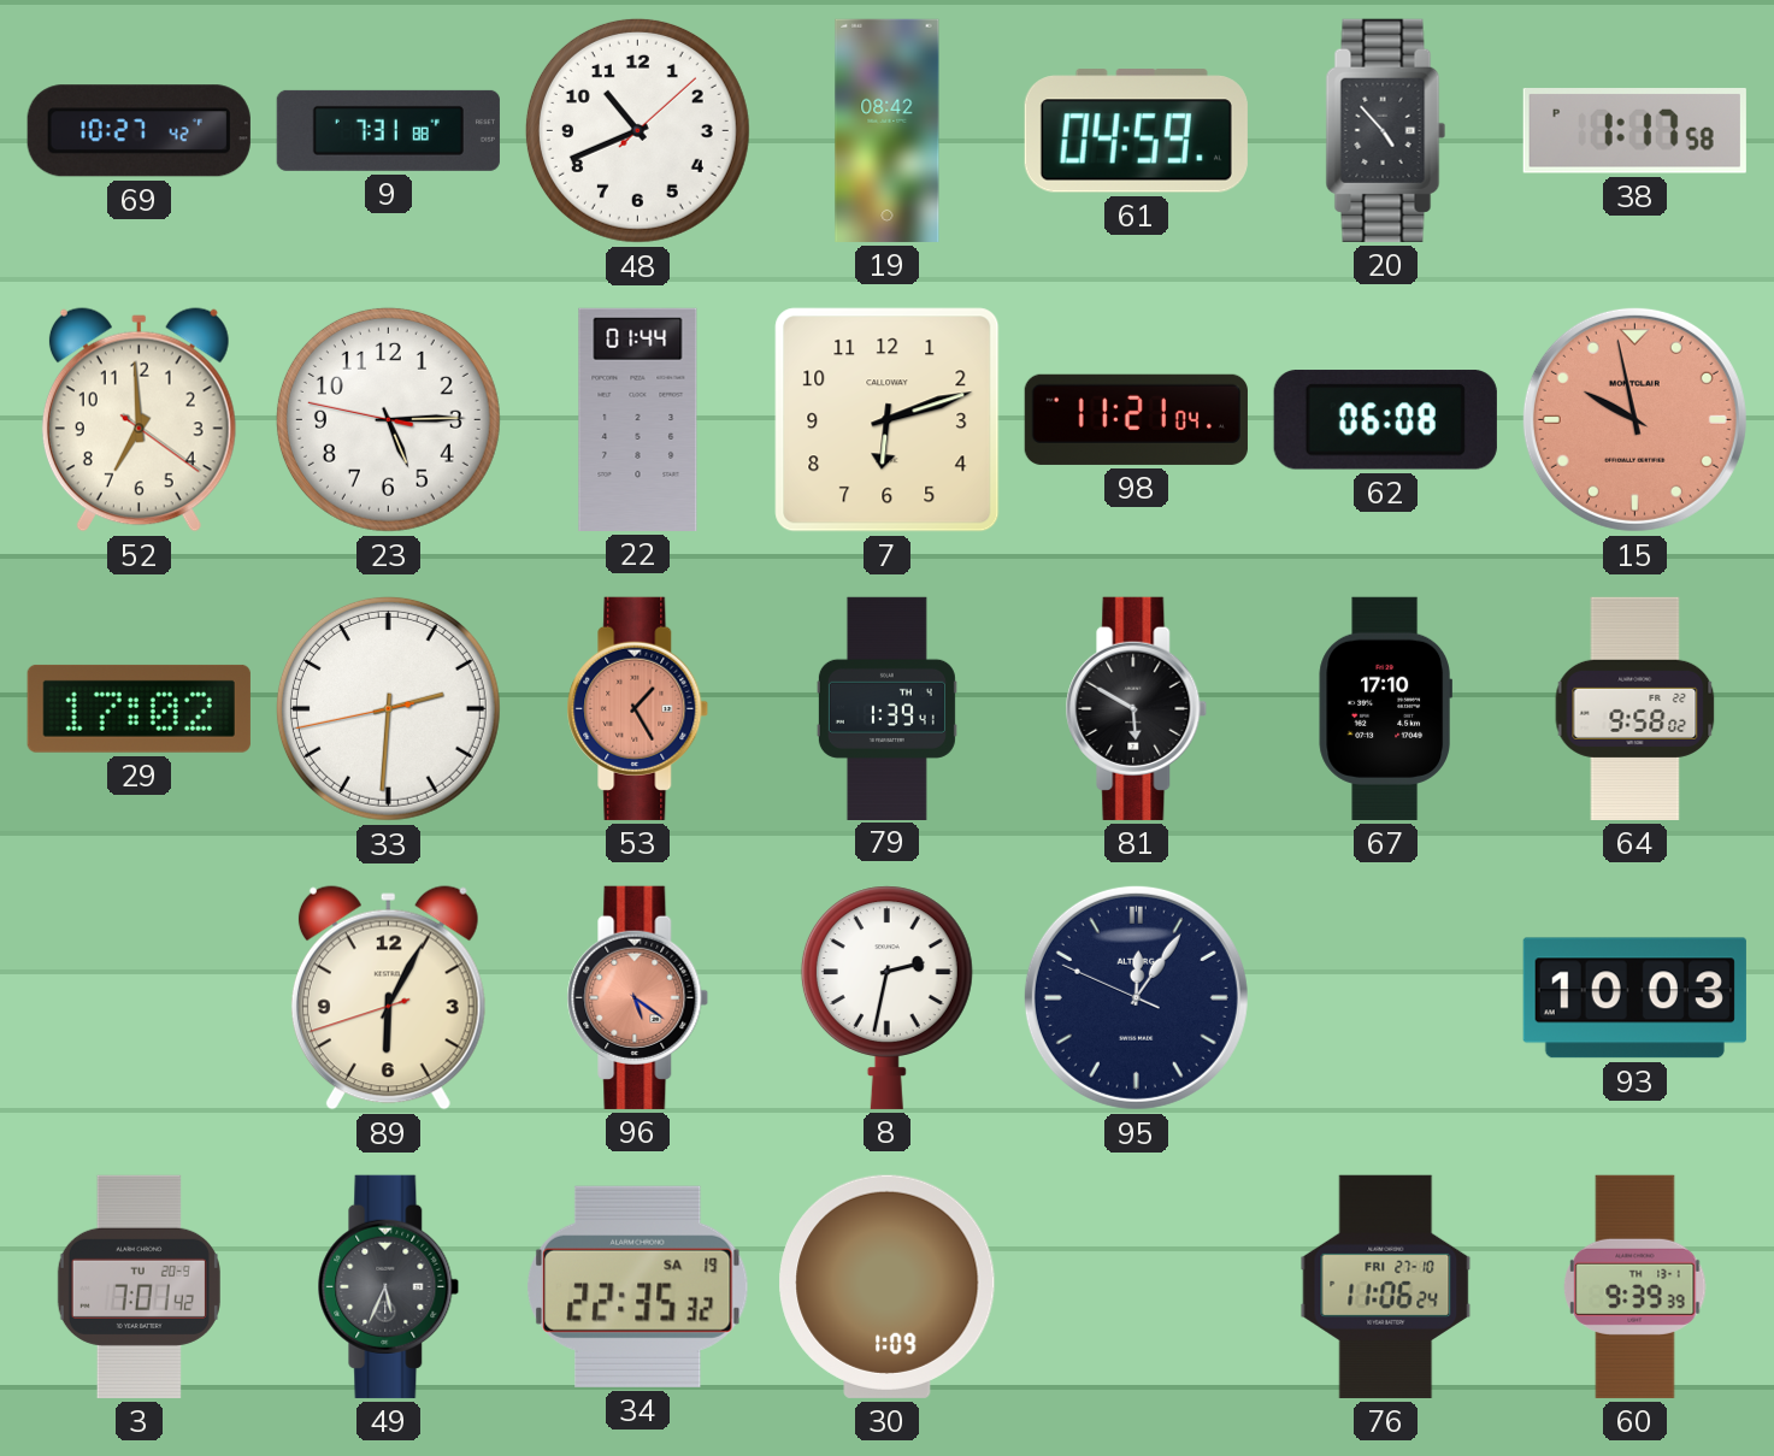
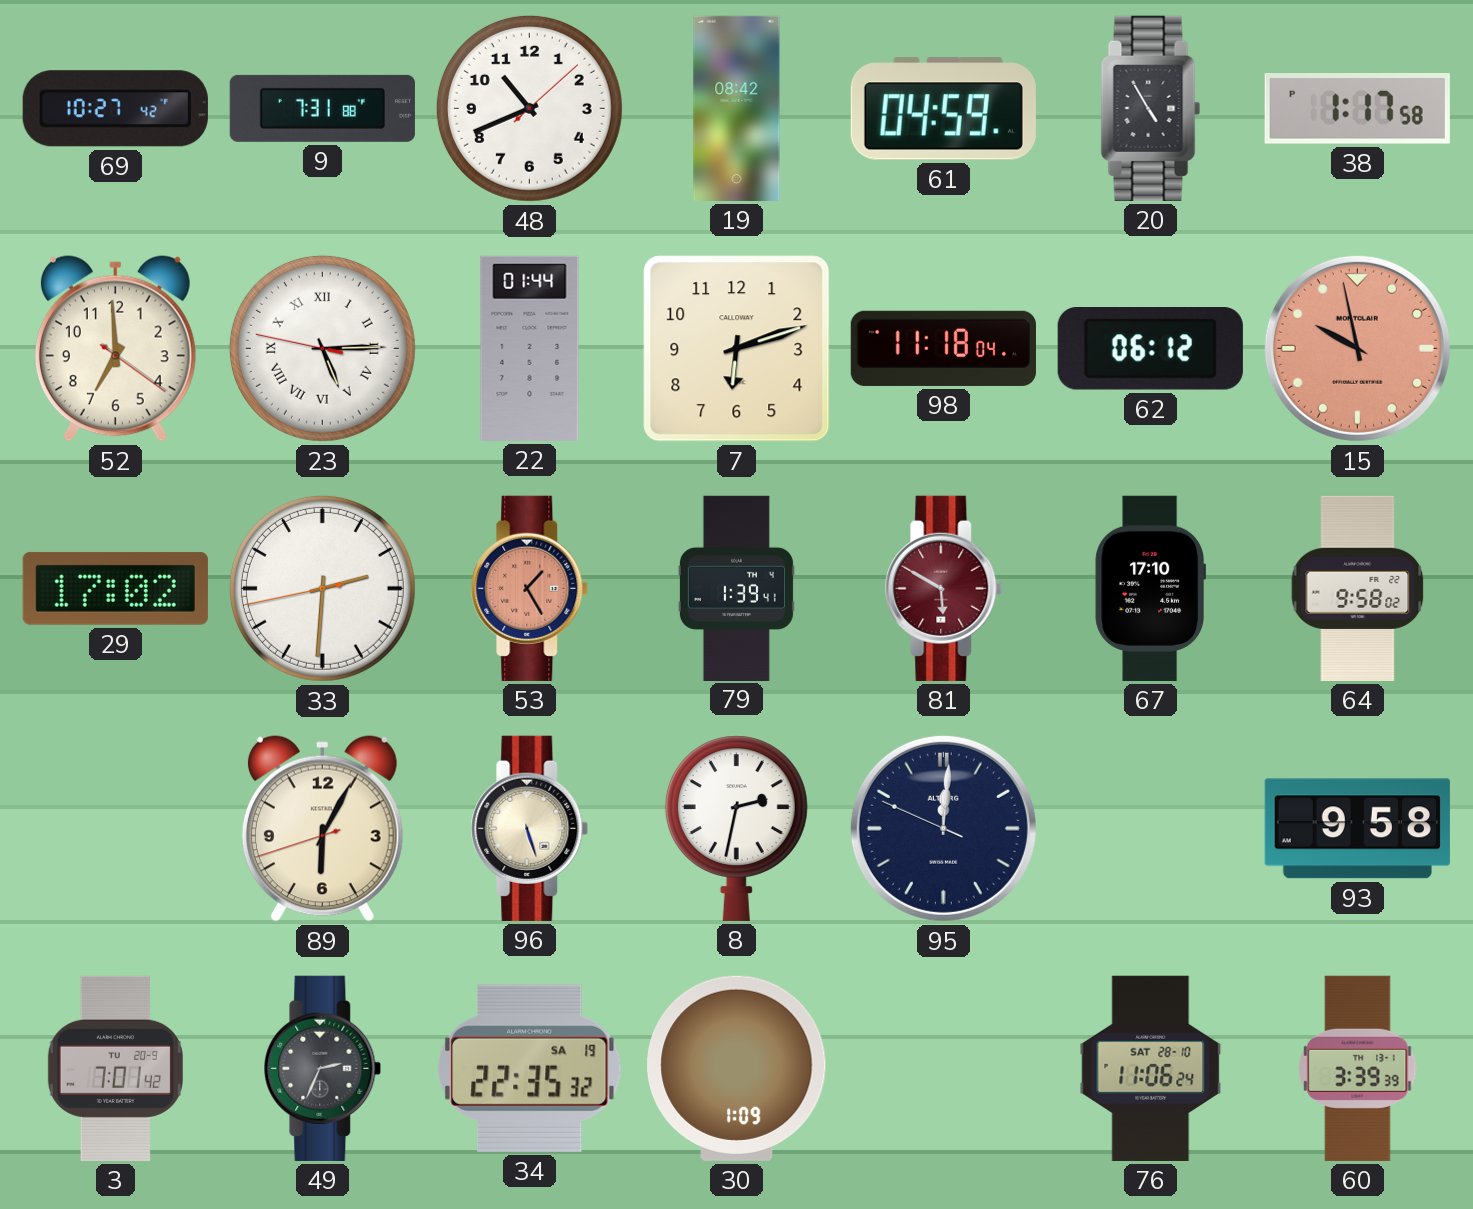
20: 4:53 -> 4:55
23 numerals: Arabic -> Roman
98: 11:21 -> 11:18
62: 06:08 -> 06:12
81 dial: black -> burgundy
96: 5:21 -> 5:27
96 dial: salmon -> cream
95: 12:05 -> 12:00
93: 10:03 -> 9:58
49: 5:34 -> 2:34
76 date: FRI 27-10 -> SAT 28-10
60: 9:39 -> 3:39
